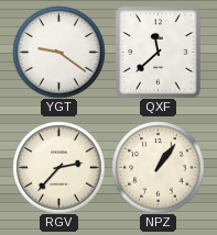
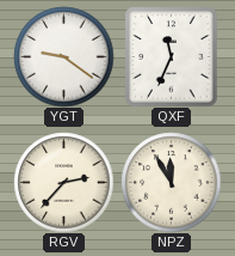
QXF: 11:38 -> 11:34
NPZ: 1:06 -> 11:55
